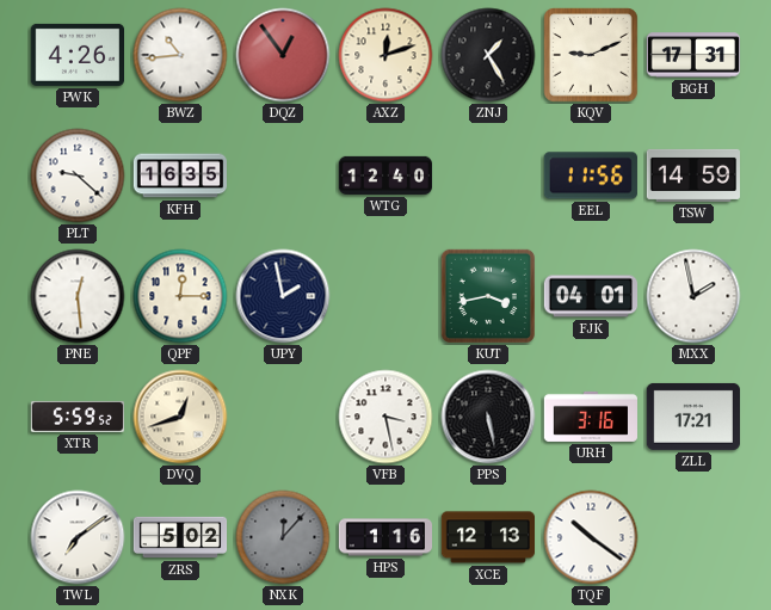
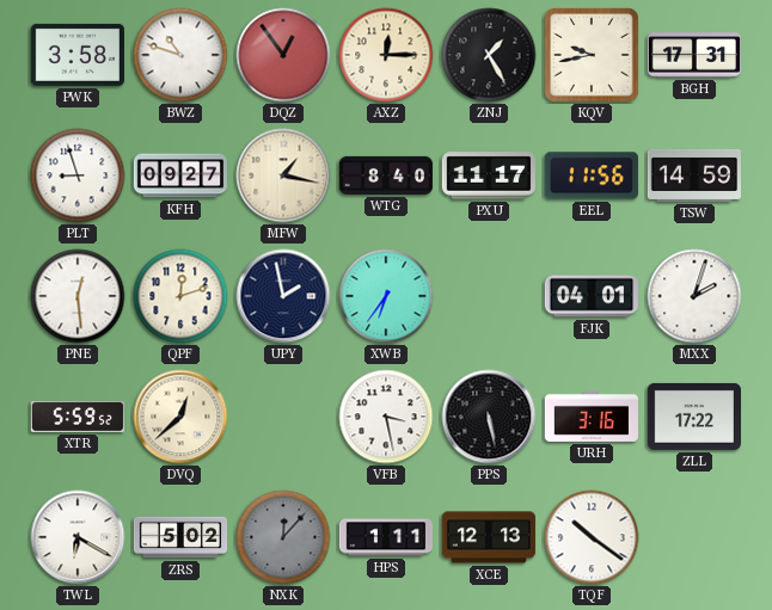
PWK: 4:26 -> 3:58
BWZ: 10:44 -> 10:48
AXZ: 12:12 -> 12:15
KQV: 9:11 -> 9:43
PLT: 9:22 -> 8:57
KFH: 16:35 -> 09:27
MFW: none -> 1:17
WTG: 12:40 -> 8:40
PXU: none -> 11:17
QPF: 12:15 -> 12:12
XWB: none -> 6:36
KUT: 3:43 -> none
MXX: 1:58 -> 2:03
DVQ: 12:42 -> 12:38
ZLL: 17:21 -> 17:22
TWL: 7:09 -> 6:20
HPS: 1:16 -> 1:11
